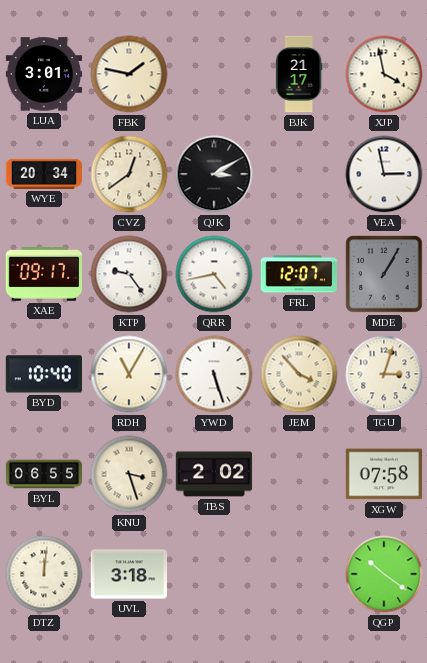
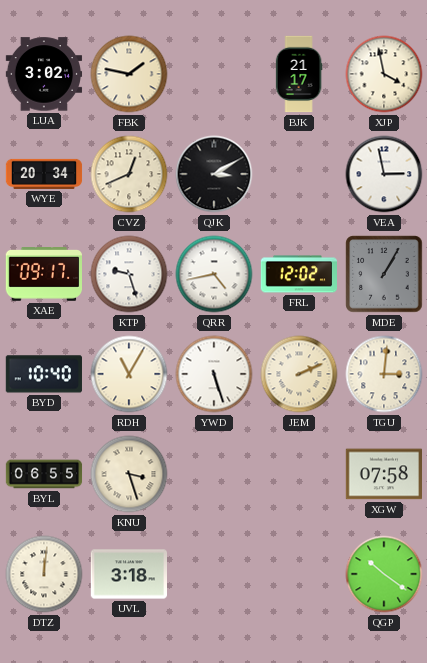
LUA: 3:01 -> 3:02
CVZ: 12:39 -> 12:41
KTP: 9:24 -> 9:27
FRL: 12:07 -> 12:02
JEM: 3:53 -> 2:11
TGU: 3:03 -> 3:01
TBS: 2:02 -> none
